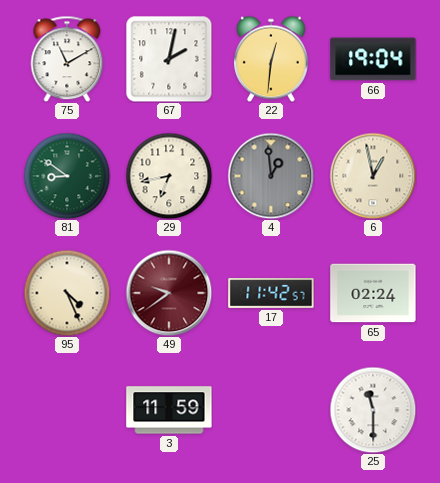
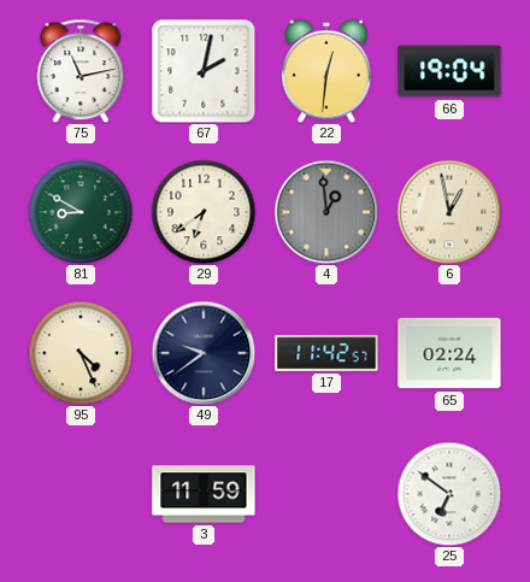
75: 11:10 -> 11:13
81: 8:51 -> 8:50
29: 6:43 -> 6:39
49 dial: burgundy -> navy
25: 11:30 -> 6:51
